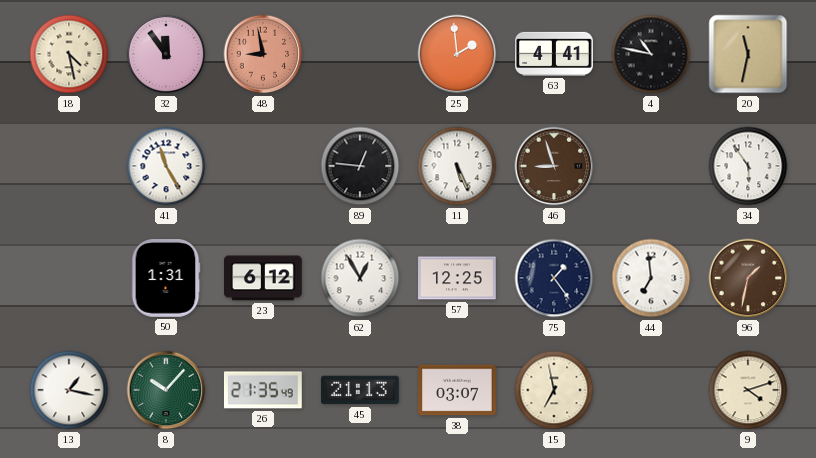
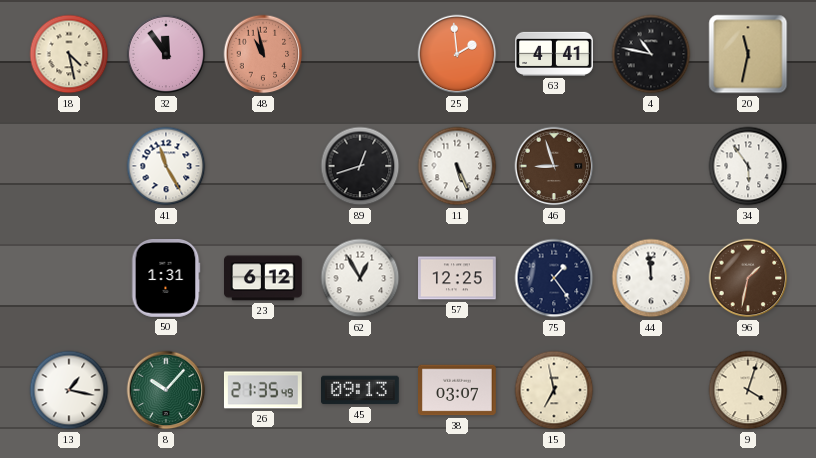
48: 8:58 -> 10:58
89: 12:46 -> 12:42
44: 6:59 -> 11:59
45: 21:13 -> 09:13
9: 4:12 -> 4:03
